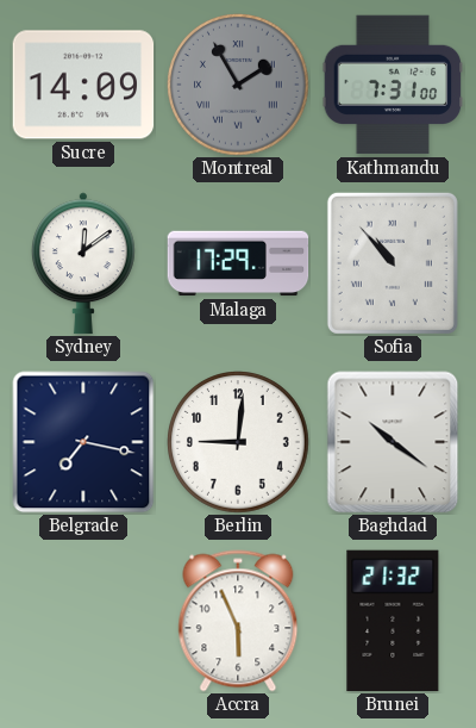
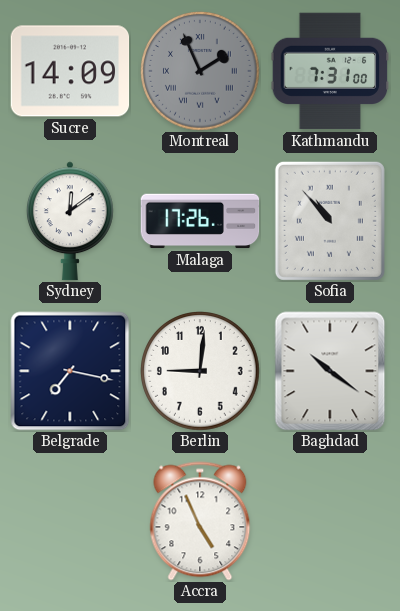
Montreal: 1:55 -> 1:56
Malaga: 17:29 -> 17:26
Accra: 5:56 -> 4:56
Brunei: 21:32 -> none
